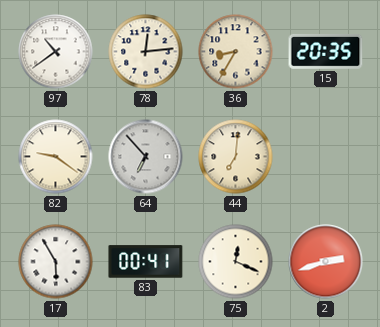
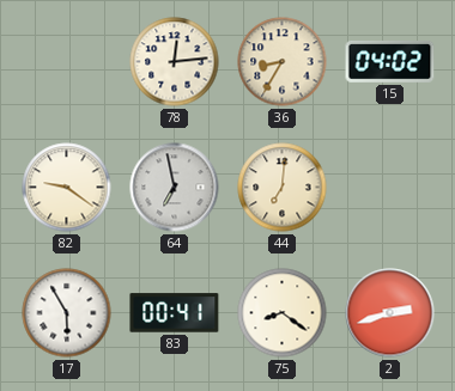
97: 10:39 -> none
15: 20:35 -> 04:02
64: 6:53 -> 6:58
75: 12:19 -> 8:21
